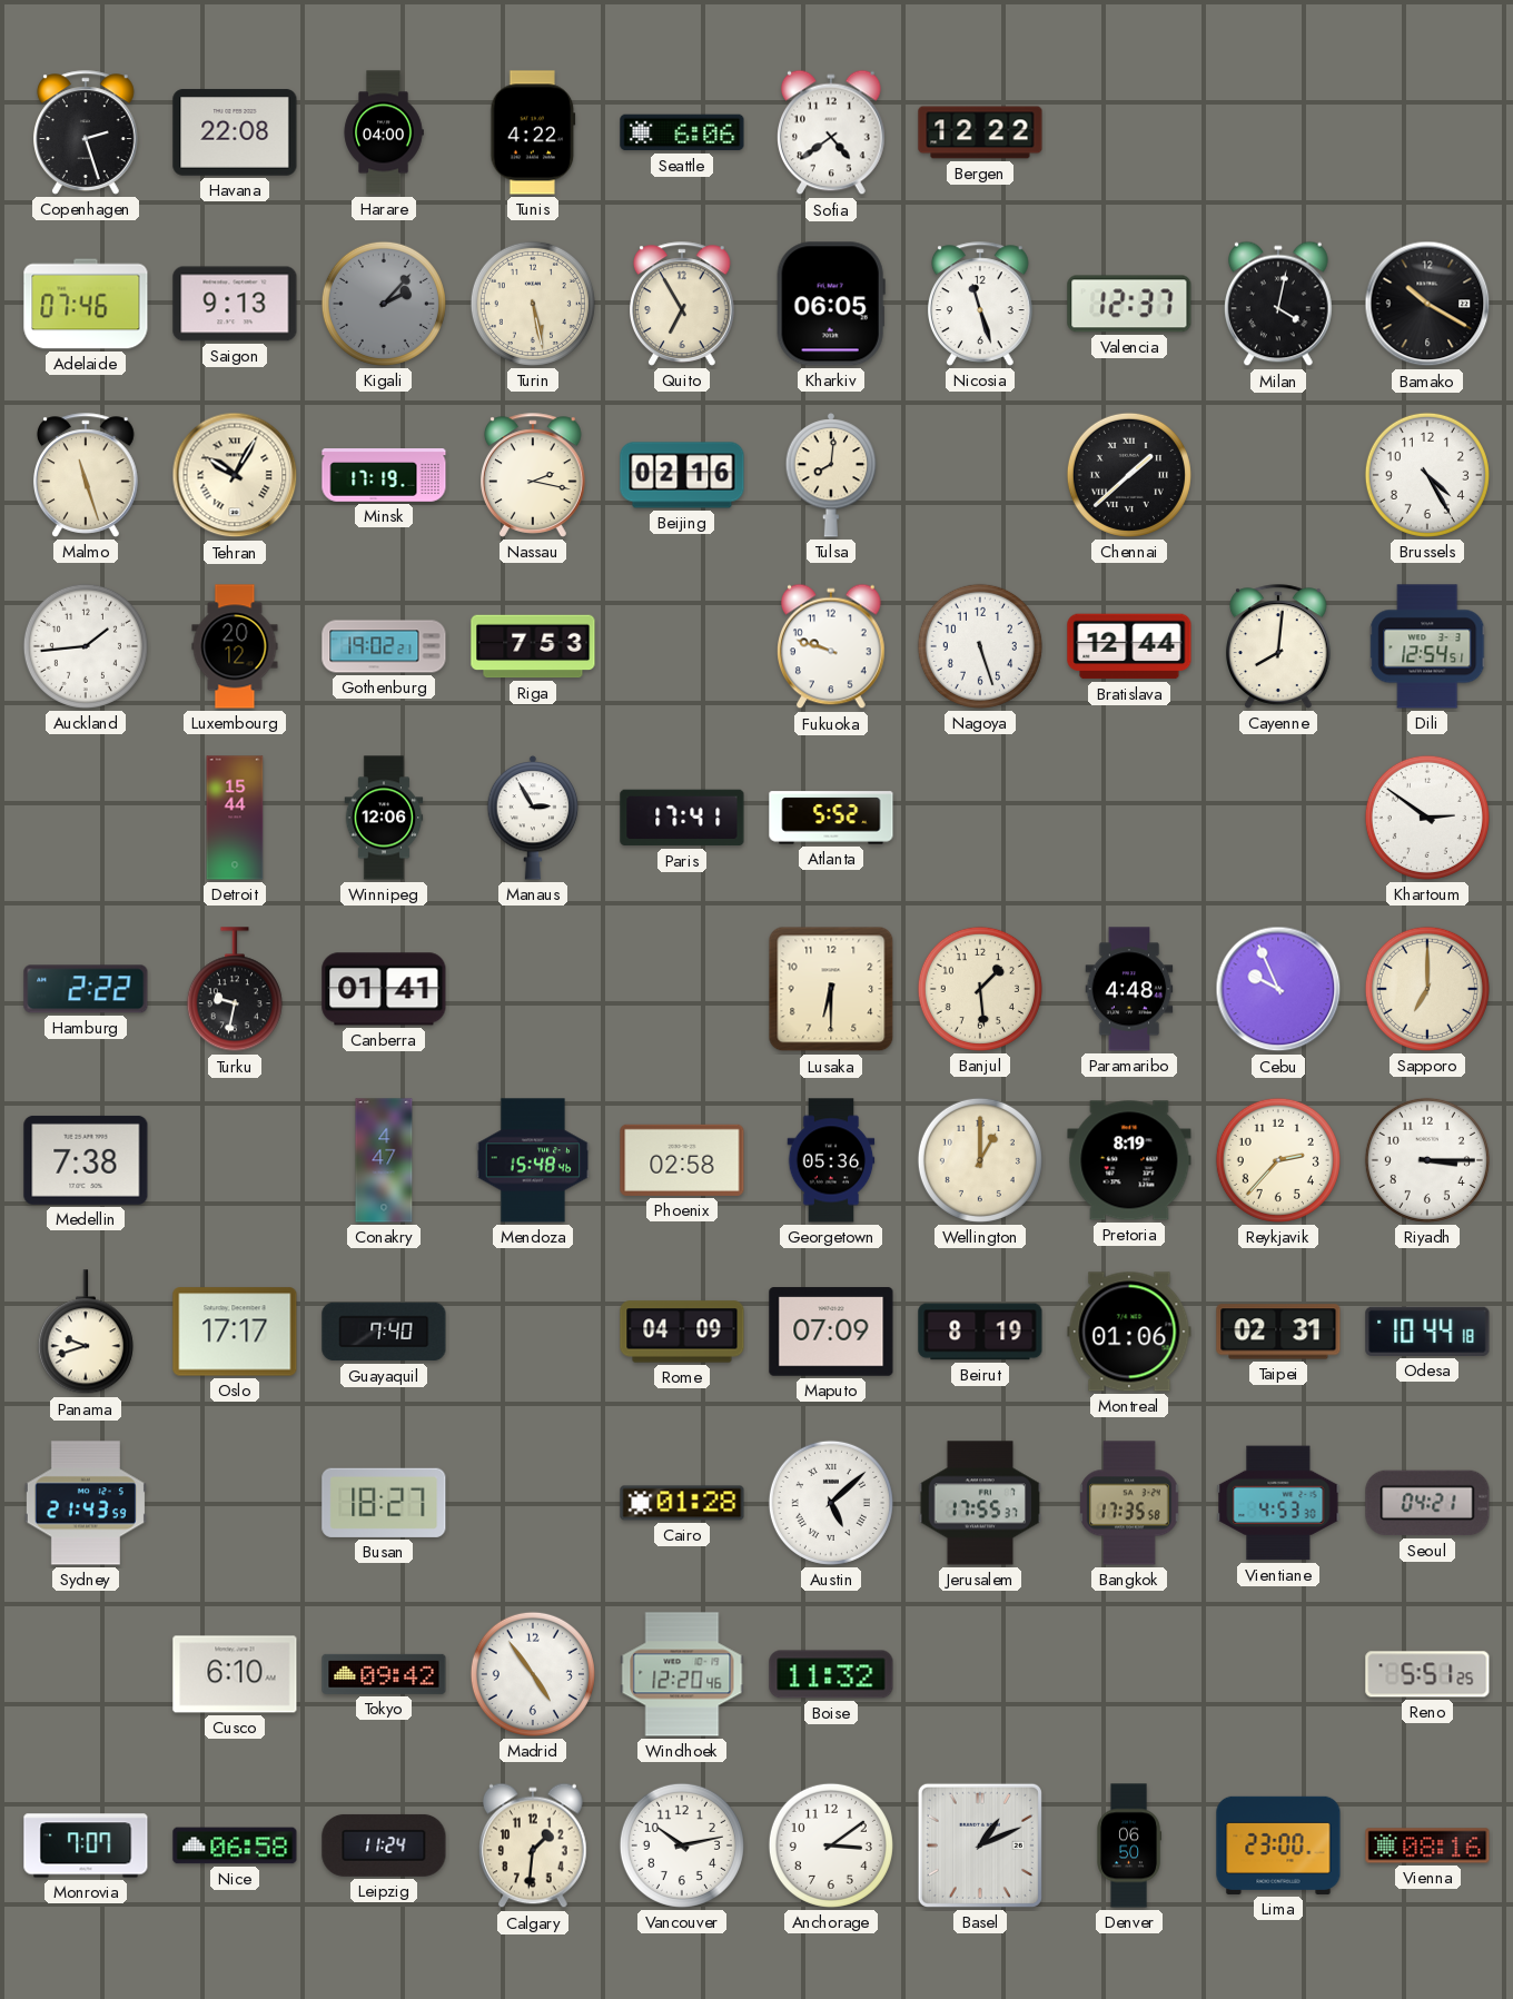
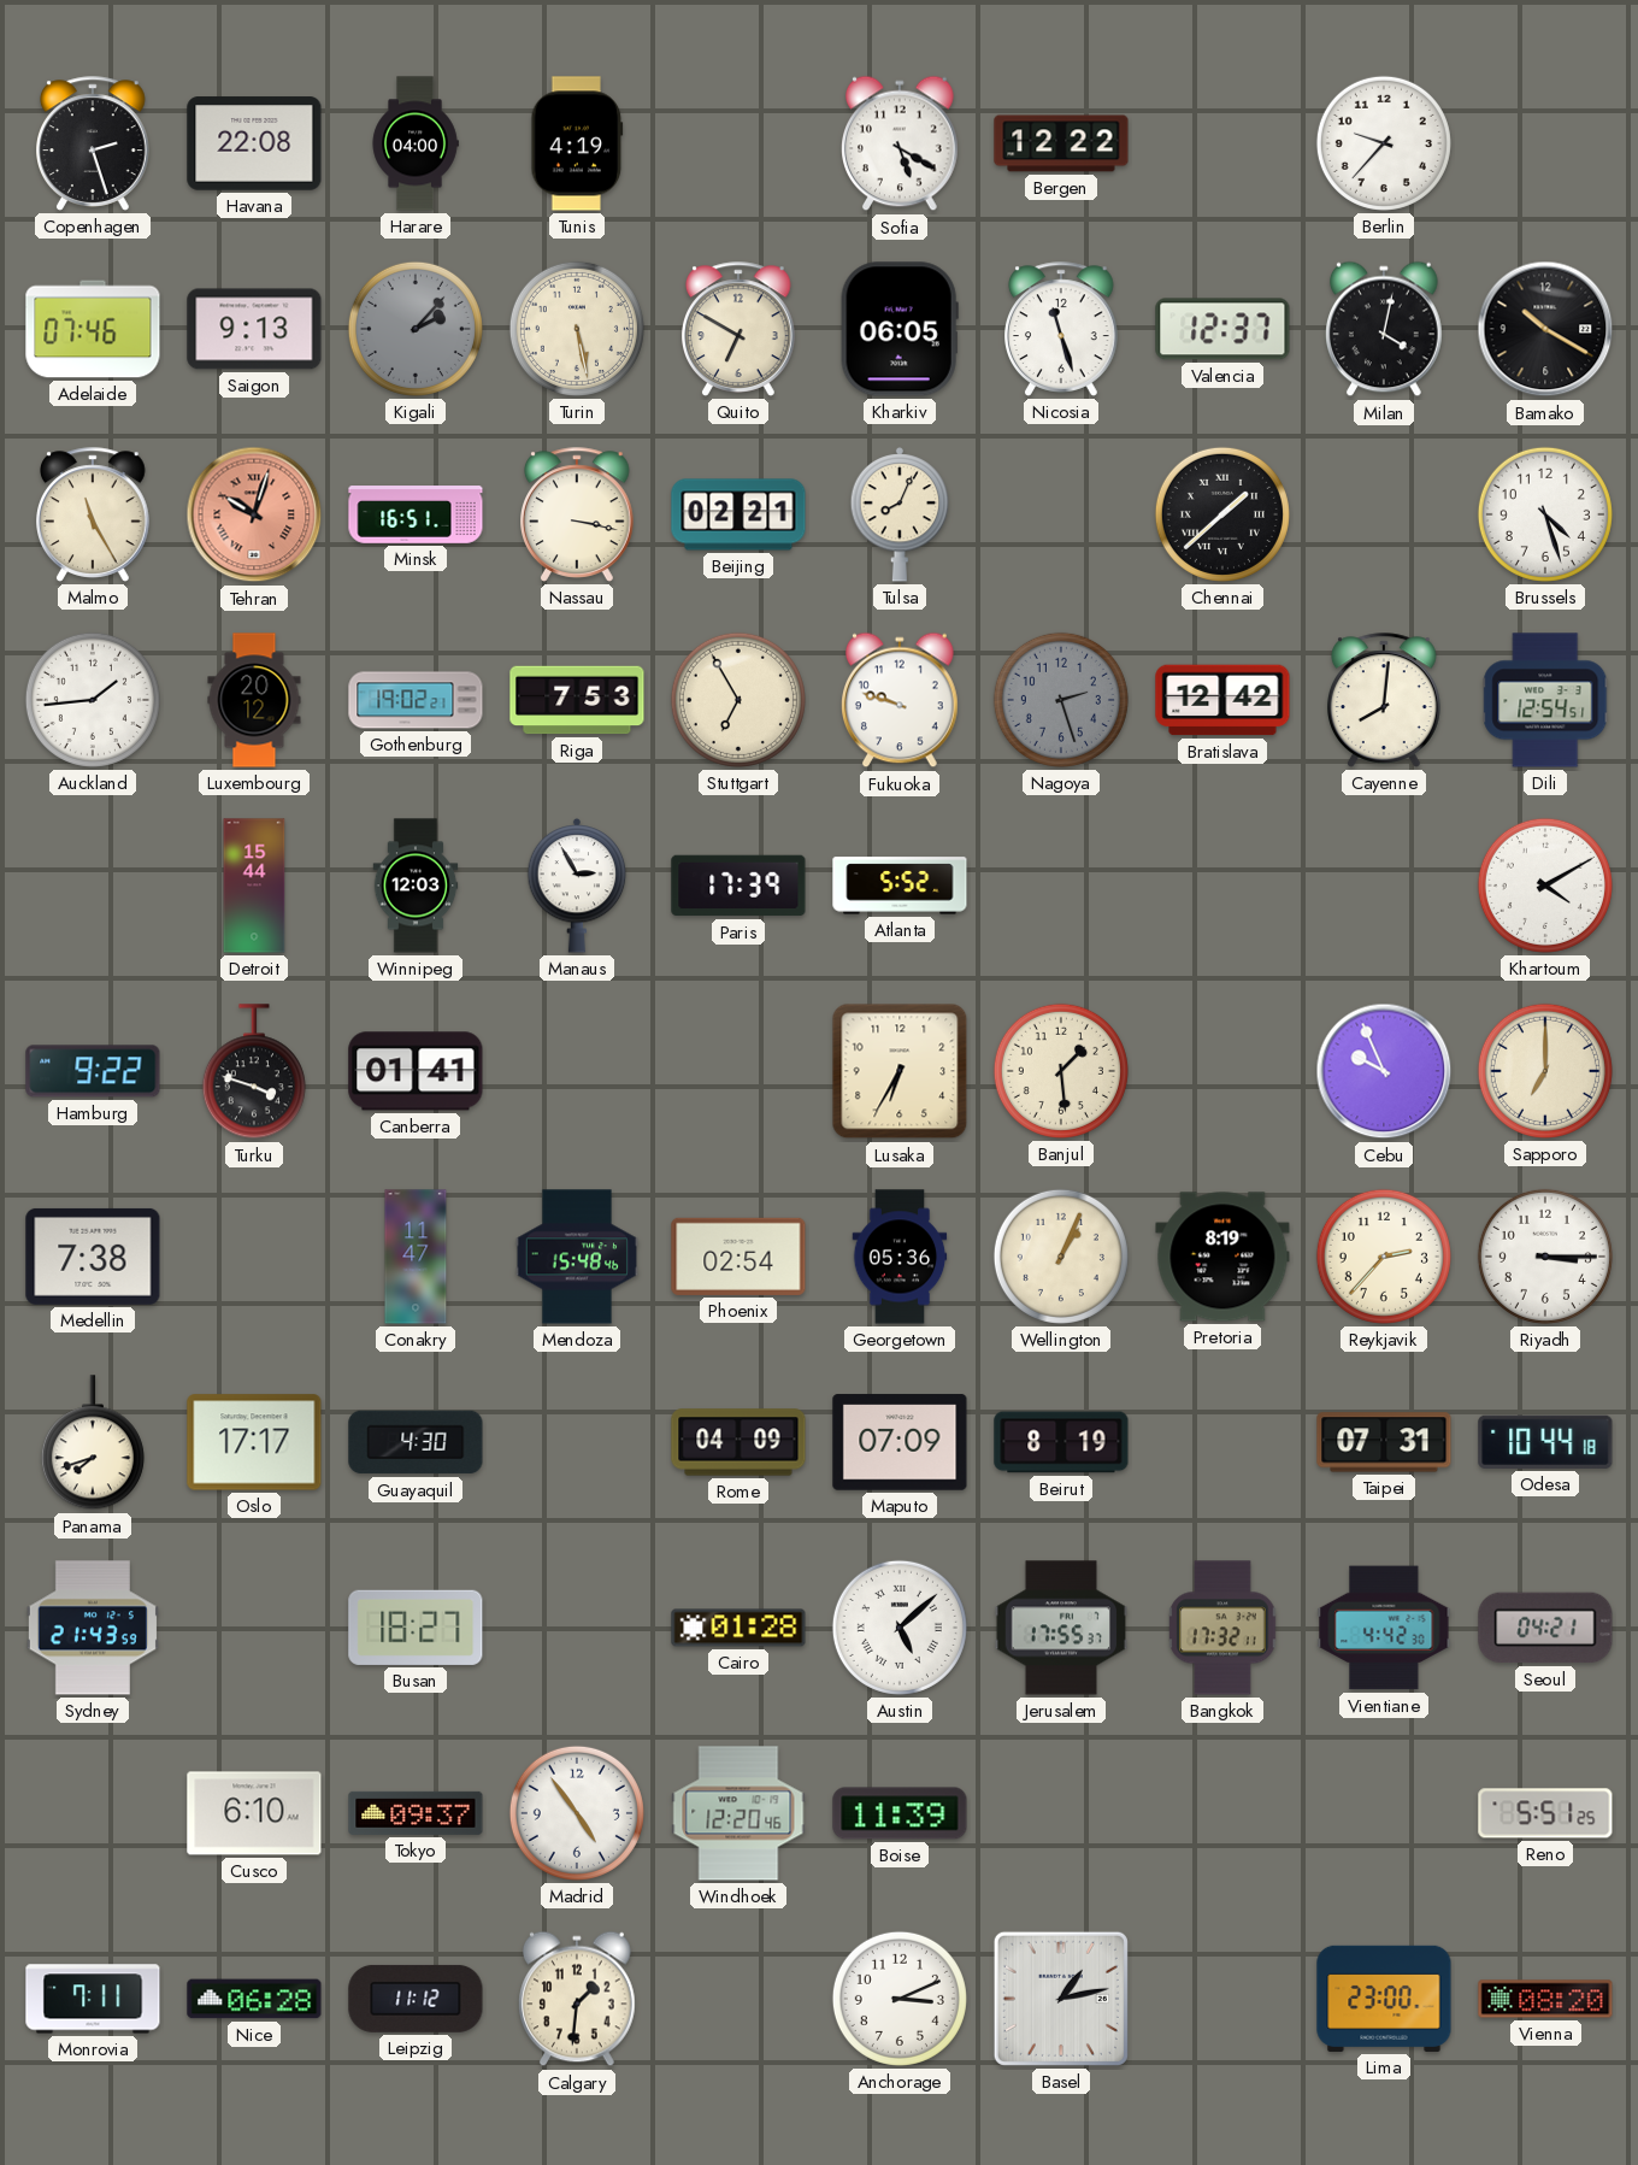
Tunis: 4:22 -> 4:19
Seattle: 6:06 -> none
Sofia: 4:39 -> 5:20
Berlin: none -> 9:37
Quito: 6:55 -> 6:50
Malmo: 11:27 -> 11:25
Tehran: 10:05 -> 10:03
Tehran dial: cream -> salmon
Minsk: 17:19 -> 16:51
Nassau: 2:17 -> 3:17
Beijing: 02:16 -> 02:21
Tulsa: 8:01 -> 8:04
Brussels: 4:25 -> 4:27
Stuttgart: none -> 6:55
Nagoya: 5:27 -> 2:27
Nagoya dial: white -> grey
Bratislava: 12:44 -> 12:42
Winnipeg: 12:06 -> 12:03
Paris: 17:41 -> 17:39
Khartoum: 2:51 -> 4:10
Hamburg: 2:22 -> 9:22
Turku: 9:32 -> 3:48
Lusaka: 6:30 -> 6:35
Paramaribo: 4:48 -> none
Conakry: 4:47 -> 11:47
Phoenix: 02:58 -> 02:54
Wellington: 1:00 -> 1:04
Panama: 9:42 -> 7:42
Guayaquil: 7:40 -> 4:30
Montreal: 01:06 -> none
Taipei: 02:31 -> 07:31
Bangkok: 17:35 -> 17:32
Vientiane: 4:53 -> 4:42
Tokyo: 09:42 -> 09:37
Boise: 11:32 -> 11:39
Monrovia: 7:07 -> 7:11
Nice: 06:58 -> 06:28
Leipzig: 11:24 -> 11:12
Vancouver: 10:13 -> none
Anchorage: 3:09 -> 3:11
Basel: 1:11 -> 1:13
Denver: 06:50 -> none
Vienna: 08:16 -> 08:20
